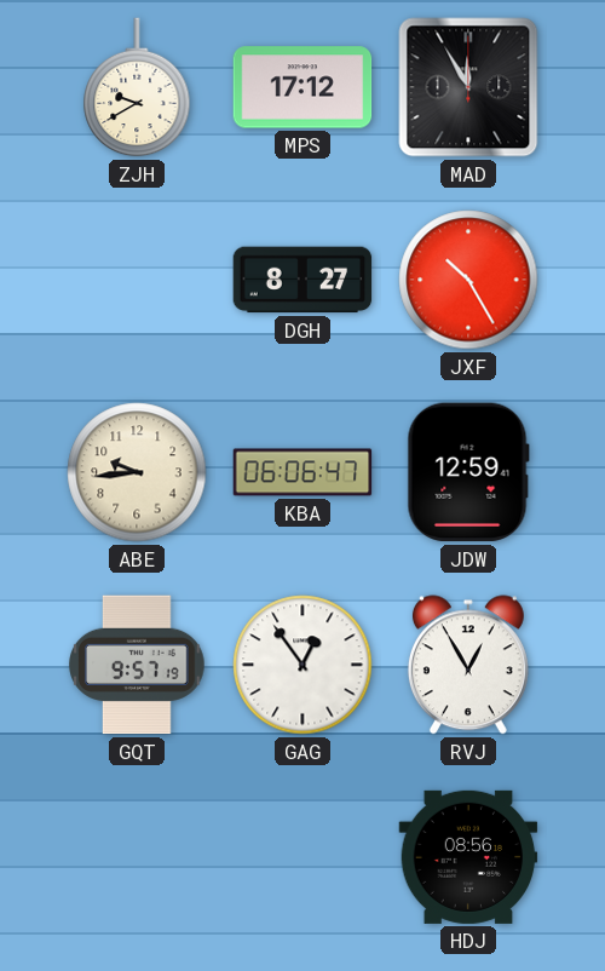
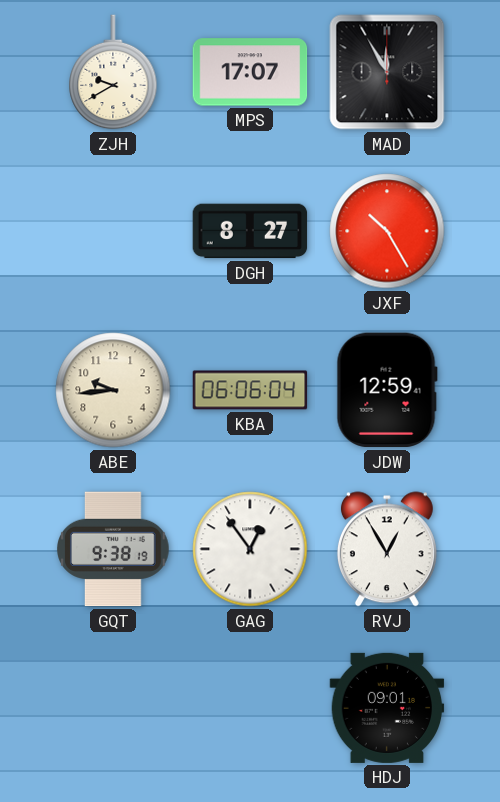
MPS: 17:12 -> 17:07
KBA: 06:06:47 -> 06:06:04
GQT: 9:57 -> 9:38
HDJ: 08:56 -> 09:01
